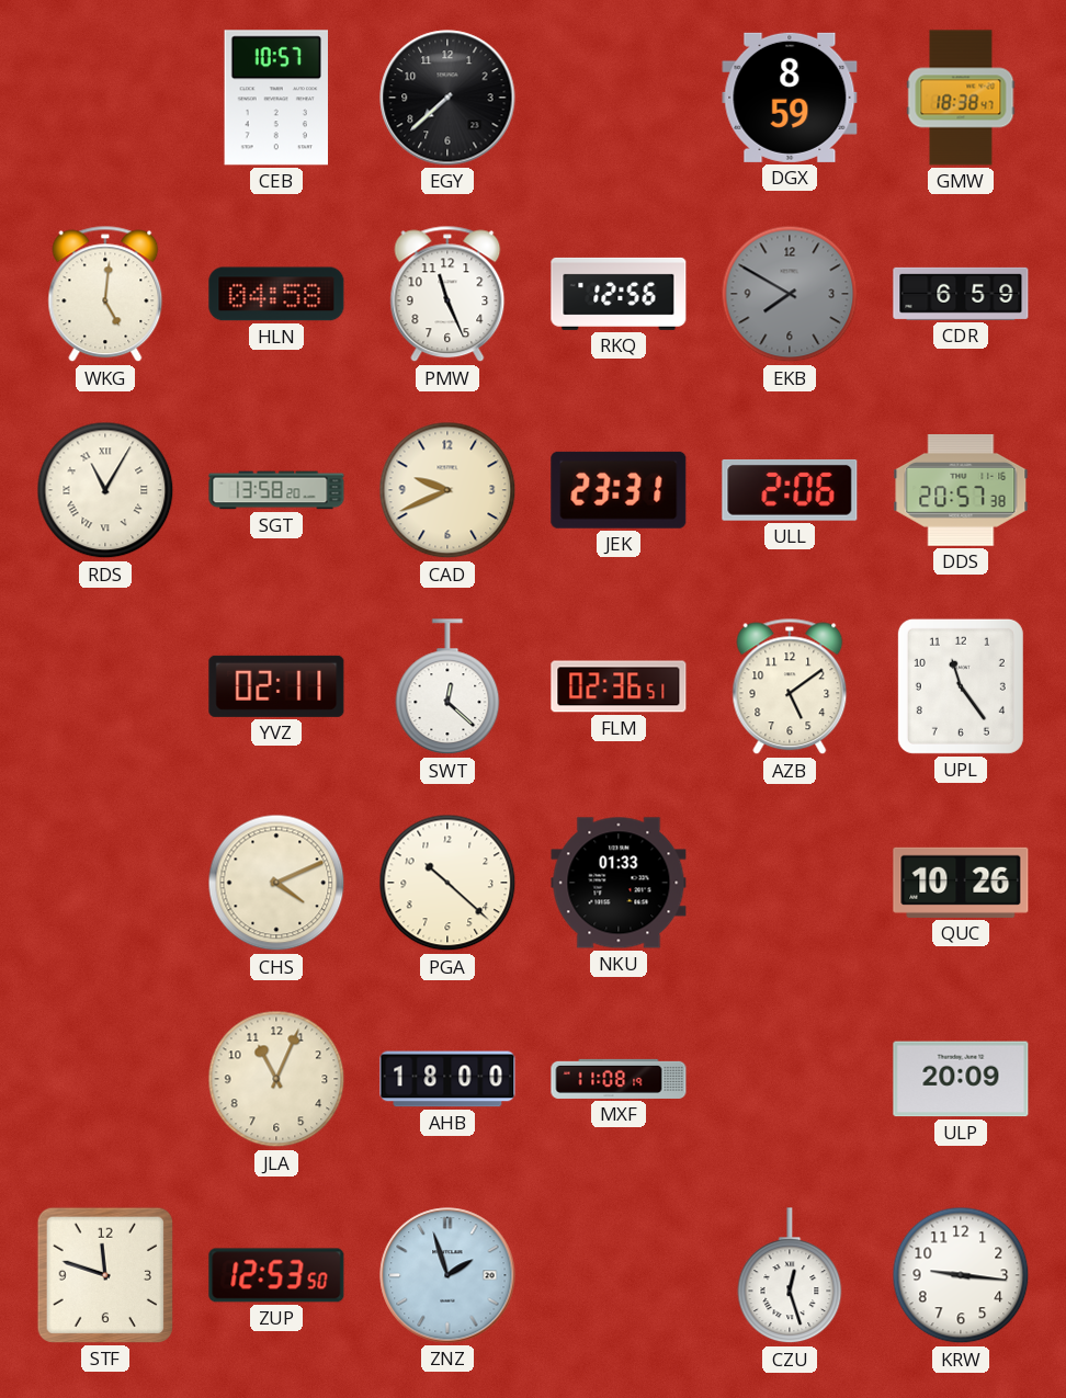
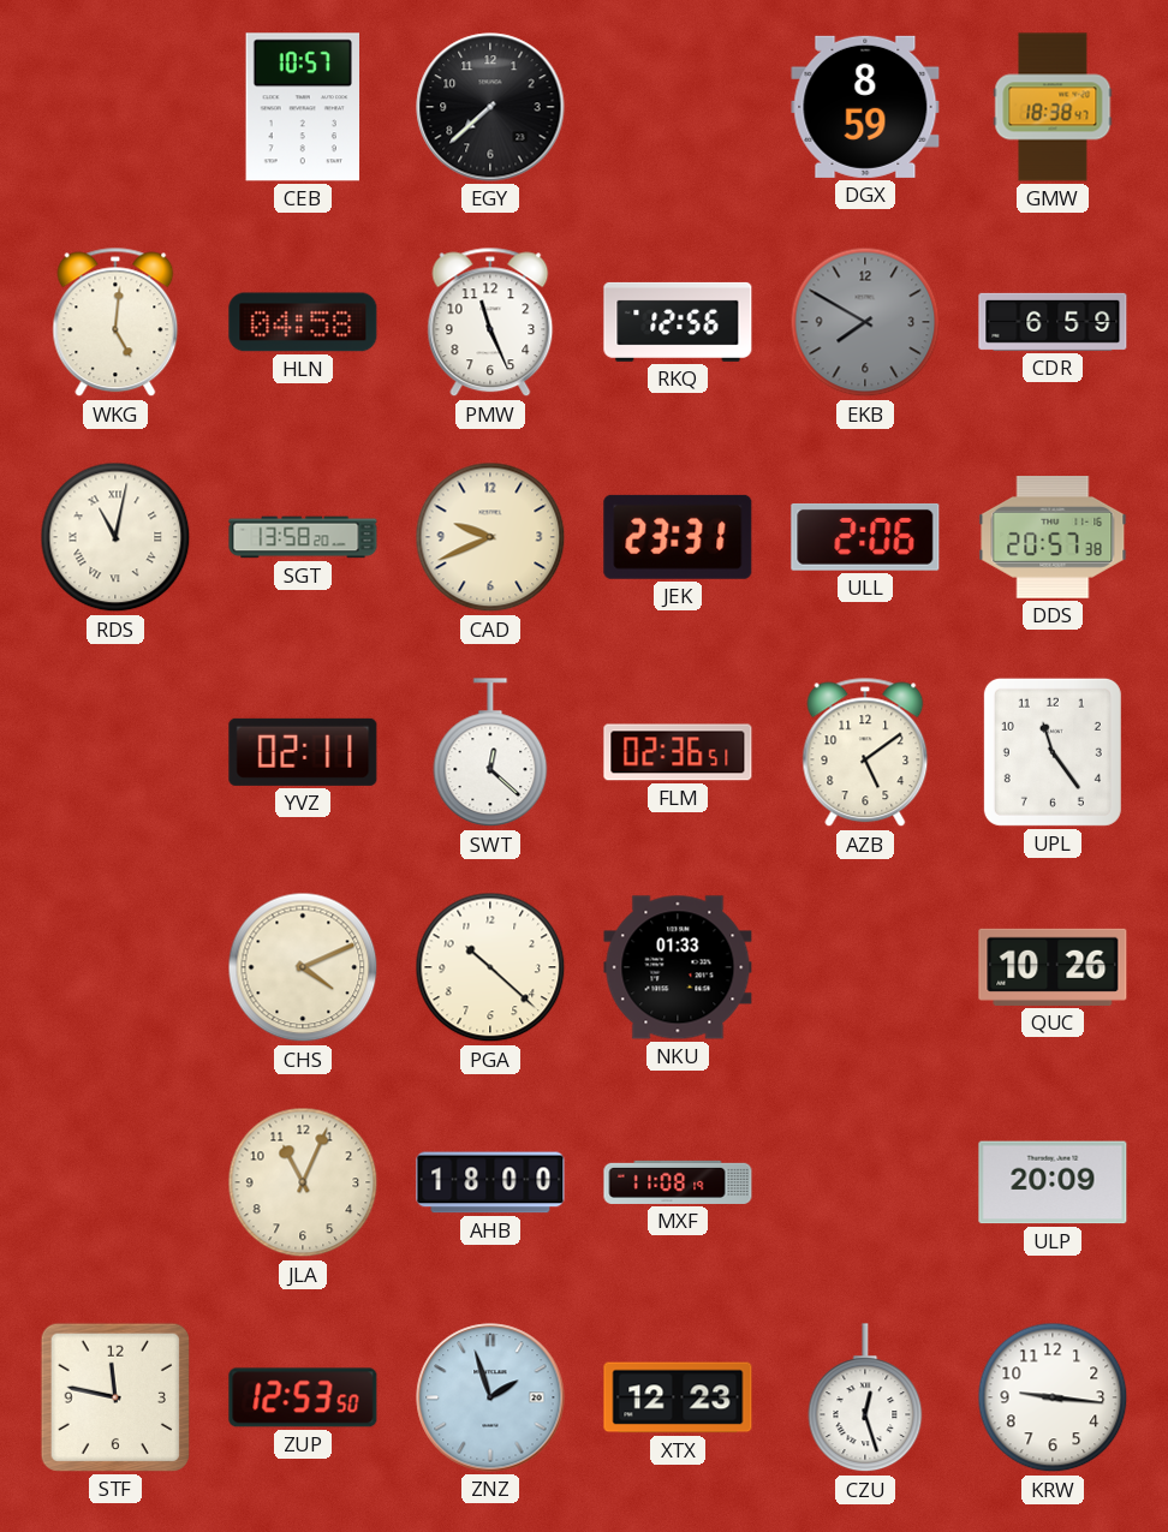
RDS: 11:05 -> 11:02
STF: 11:48 -> 11:47
XTX: none -> 12:23
